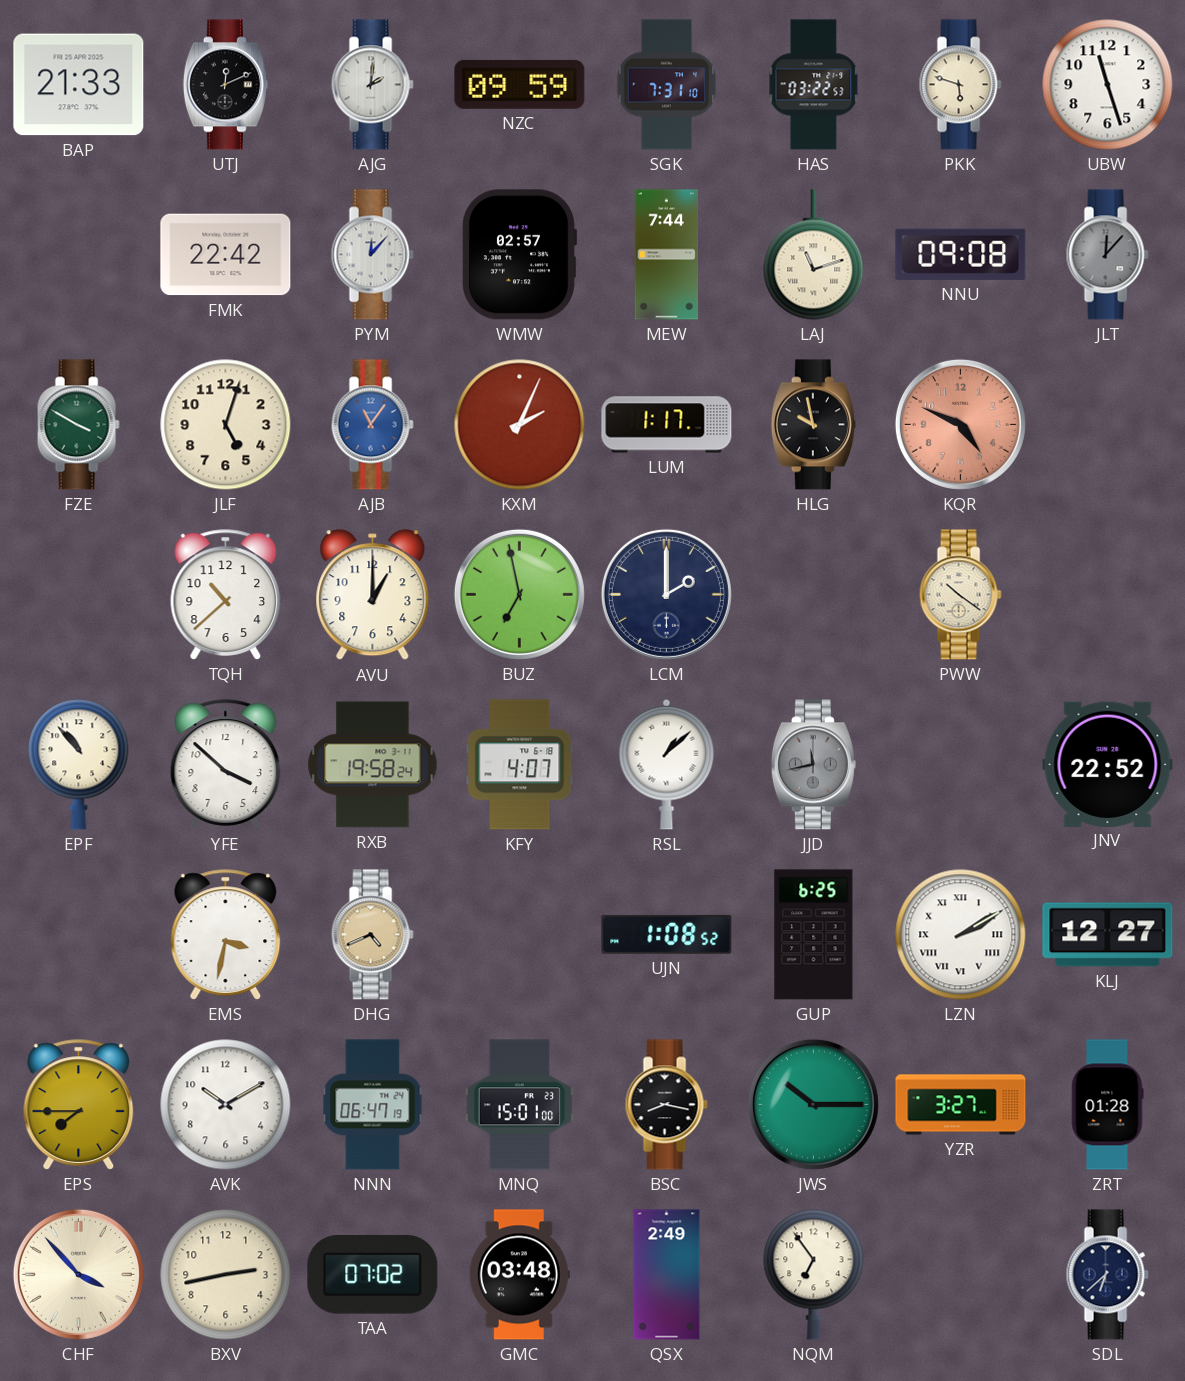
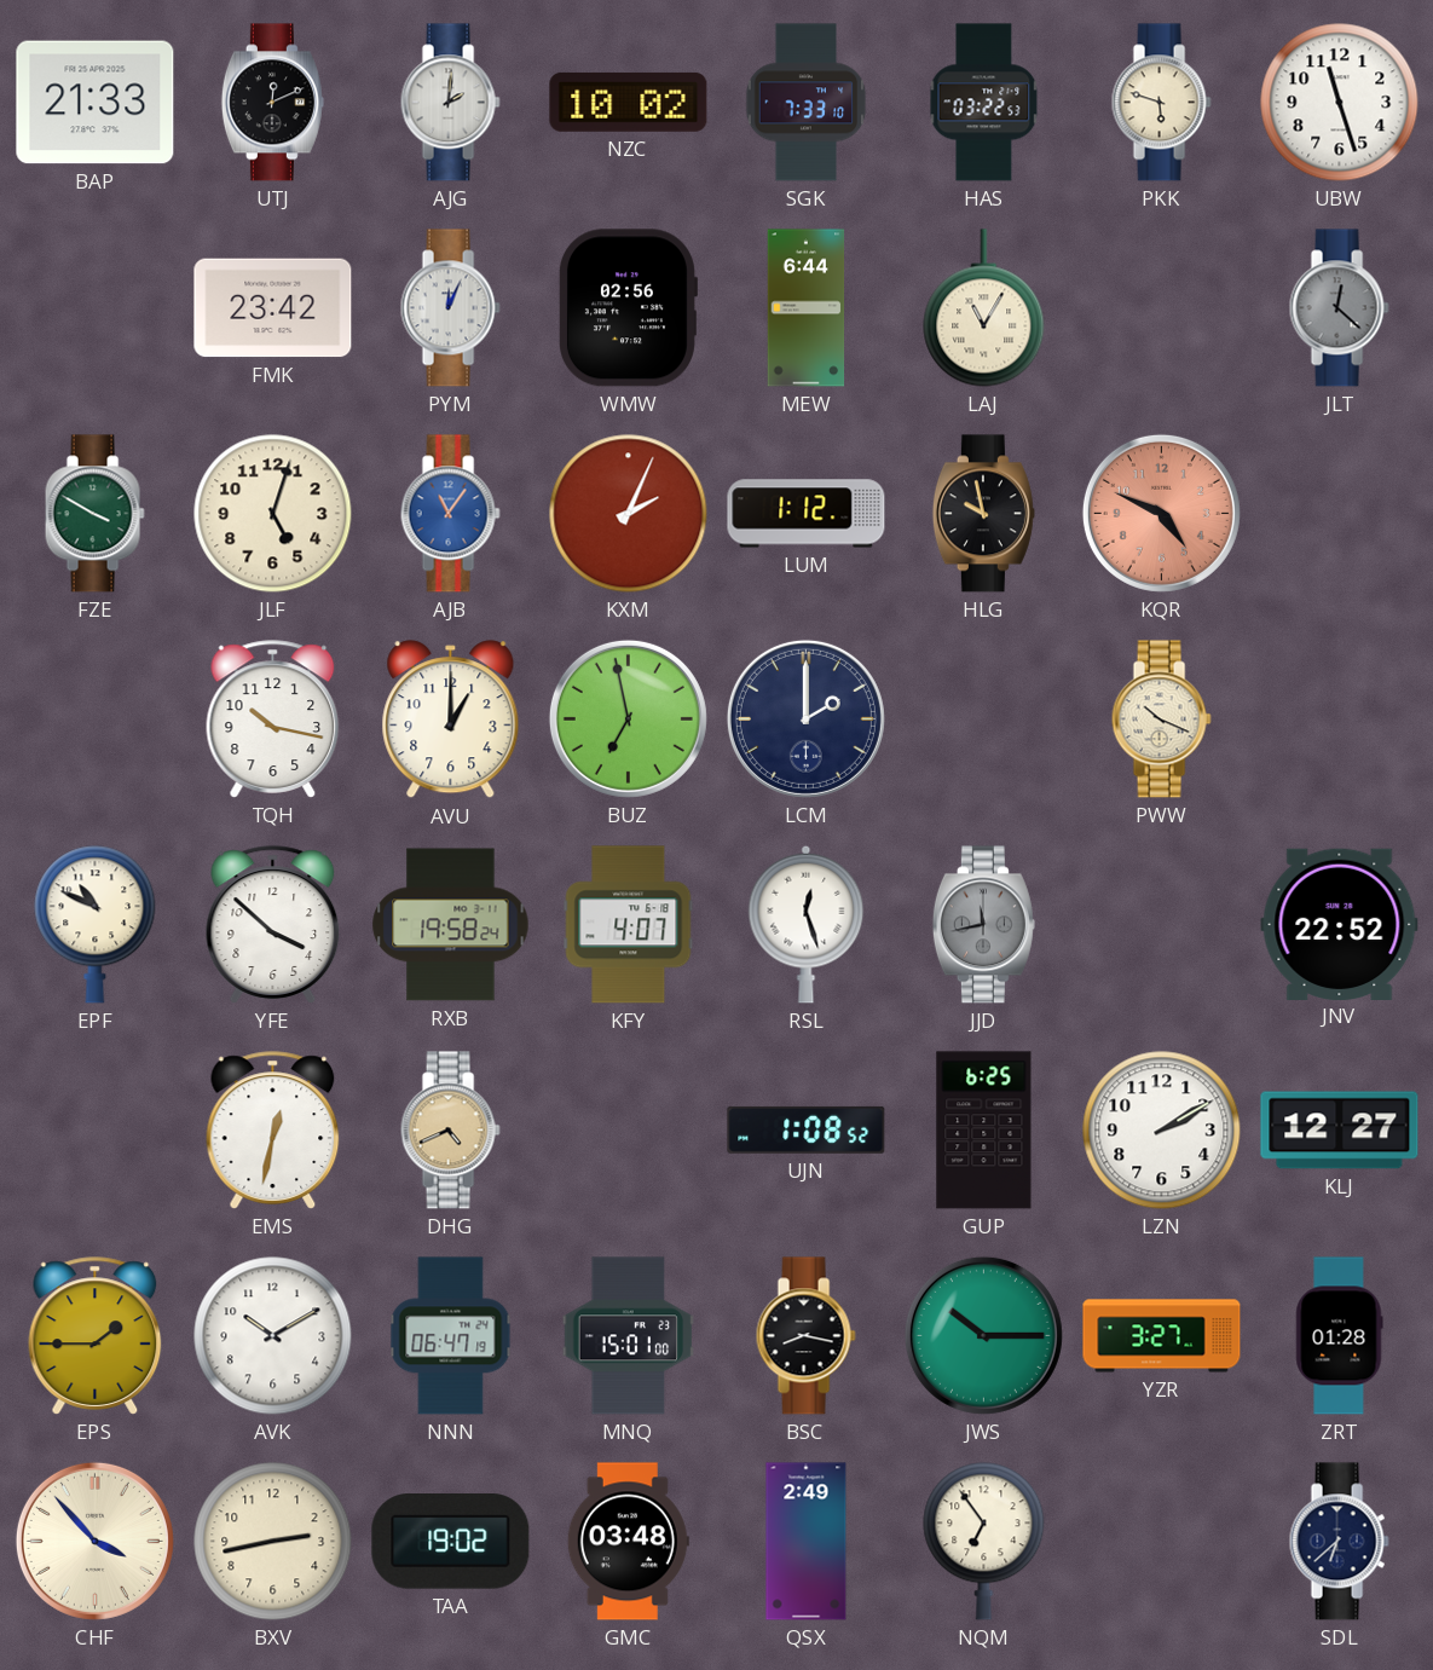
NZC: 09:59 -> 10:02
SGK: 7:31 -> 7:33
FMK: 22:42 -> 23:42
PYM: 12:07 -> 12:04
WMW: 02:57 -> 02:56
MEW: 7:44 -> 6:44
LAJ: 11:12 -> 11:05
NNU: 09:08 -> none
JLT: 12:07 -> 12:22
LUM: 1:17 -> 1:12
TQH: 10:38 -> 10:17
PWW: 10:21 -> 10:19
EPF: 10:53 -> 10:49
RSL: 1:08 -> 12:27
EMS: 3:32 -> 12:32
LZN numerals: Roman -> Arabic
EPS: 7:45 -> 1:45
TAA: 07:02 -> 19:02
